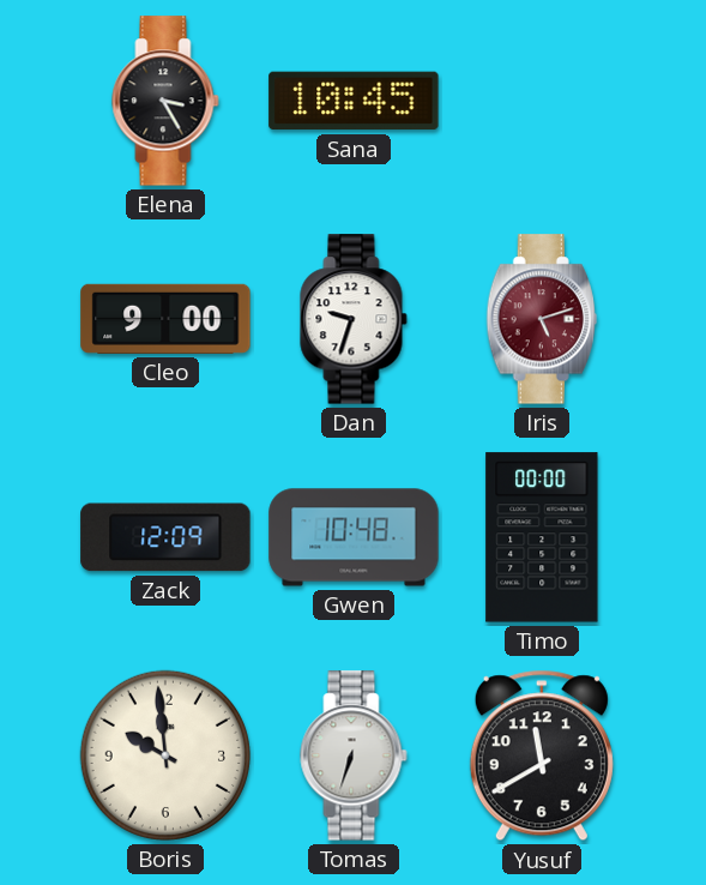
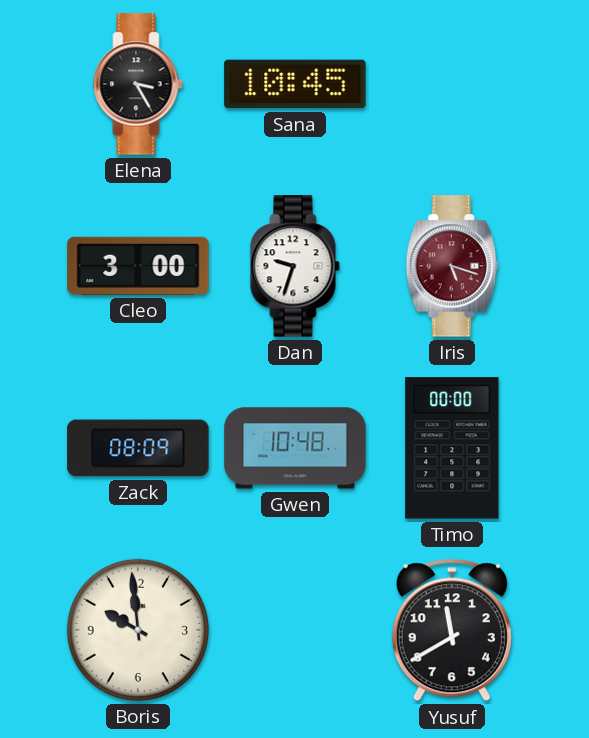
Cleo: 9:00 -> 3:00
Iris: 5:12 -> 5:18
Zack: 12:09 -> 08:09
Tomas: 6:33 -> none
